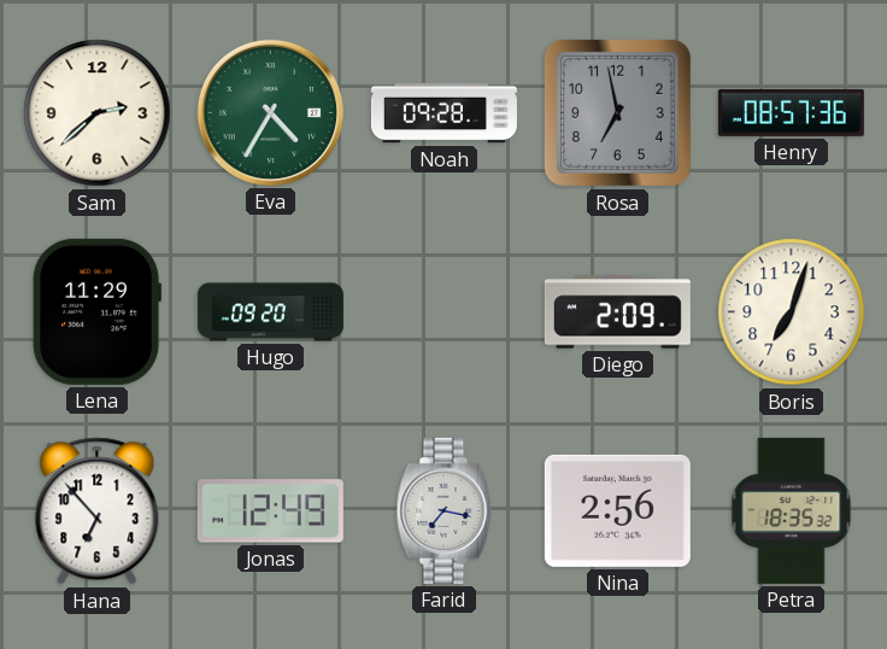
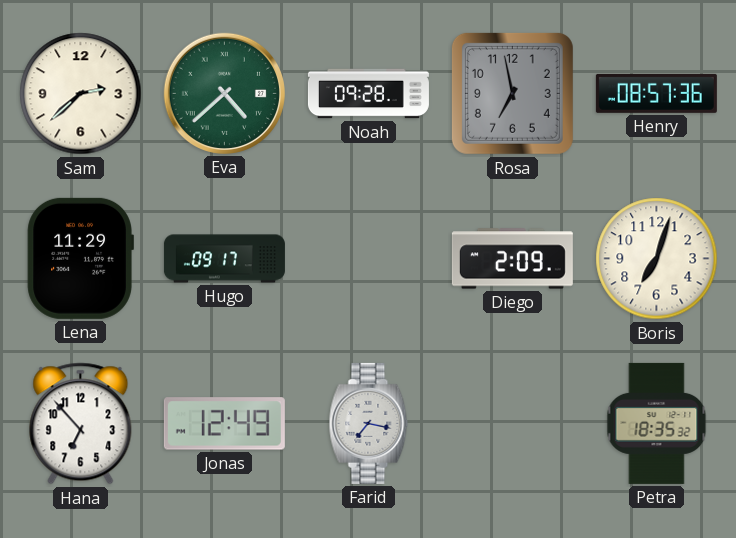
Eva: 4:35 -> 4:38
Hugo: 09:20 -> 09:17
Nina: 2:56 -> none
